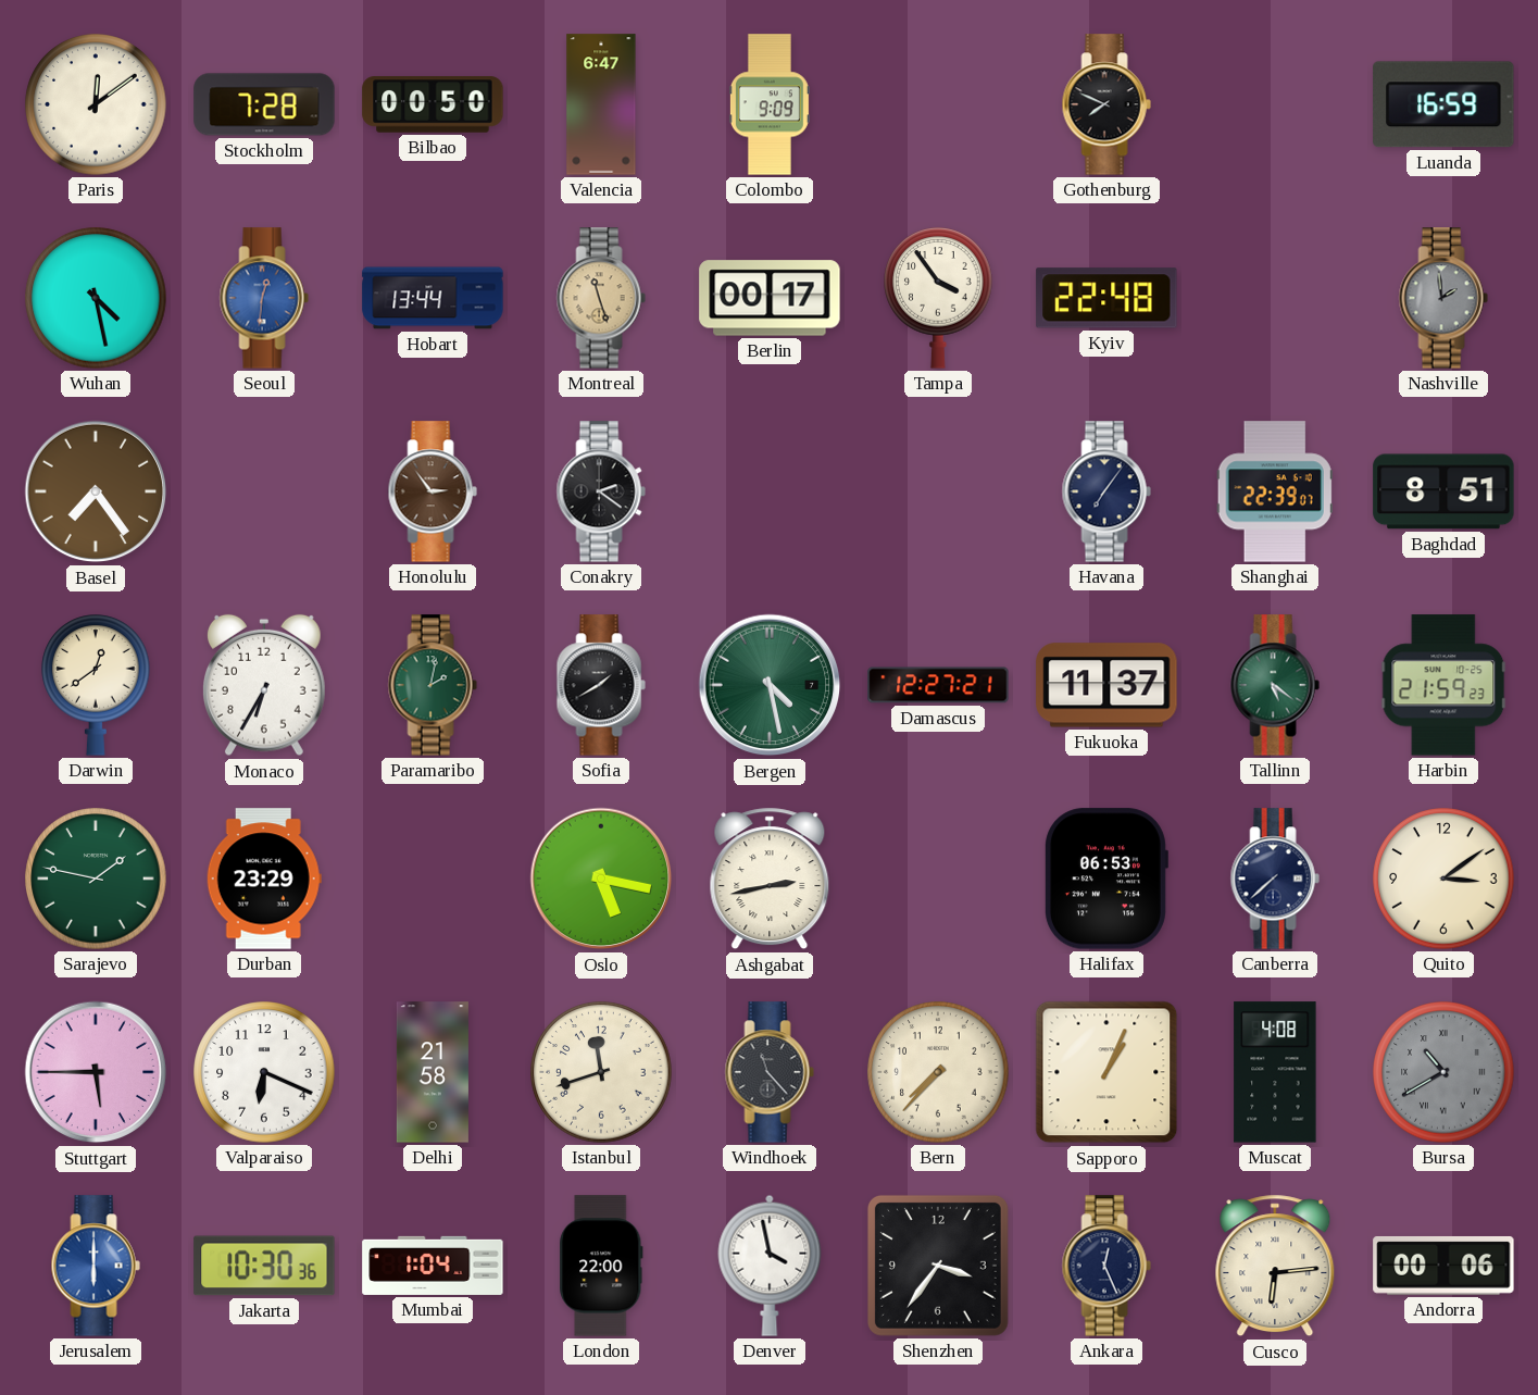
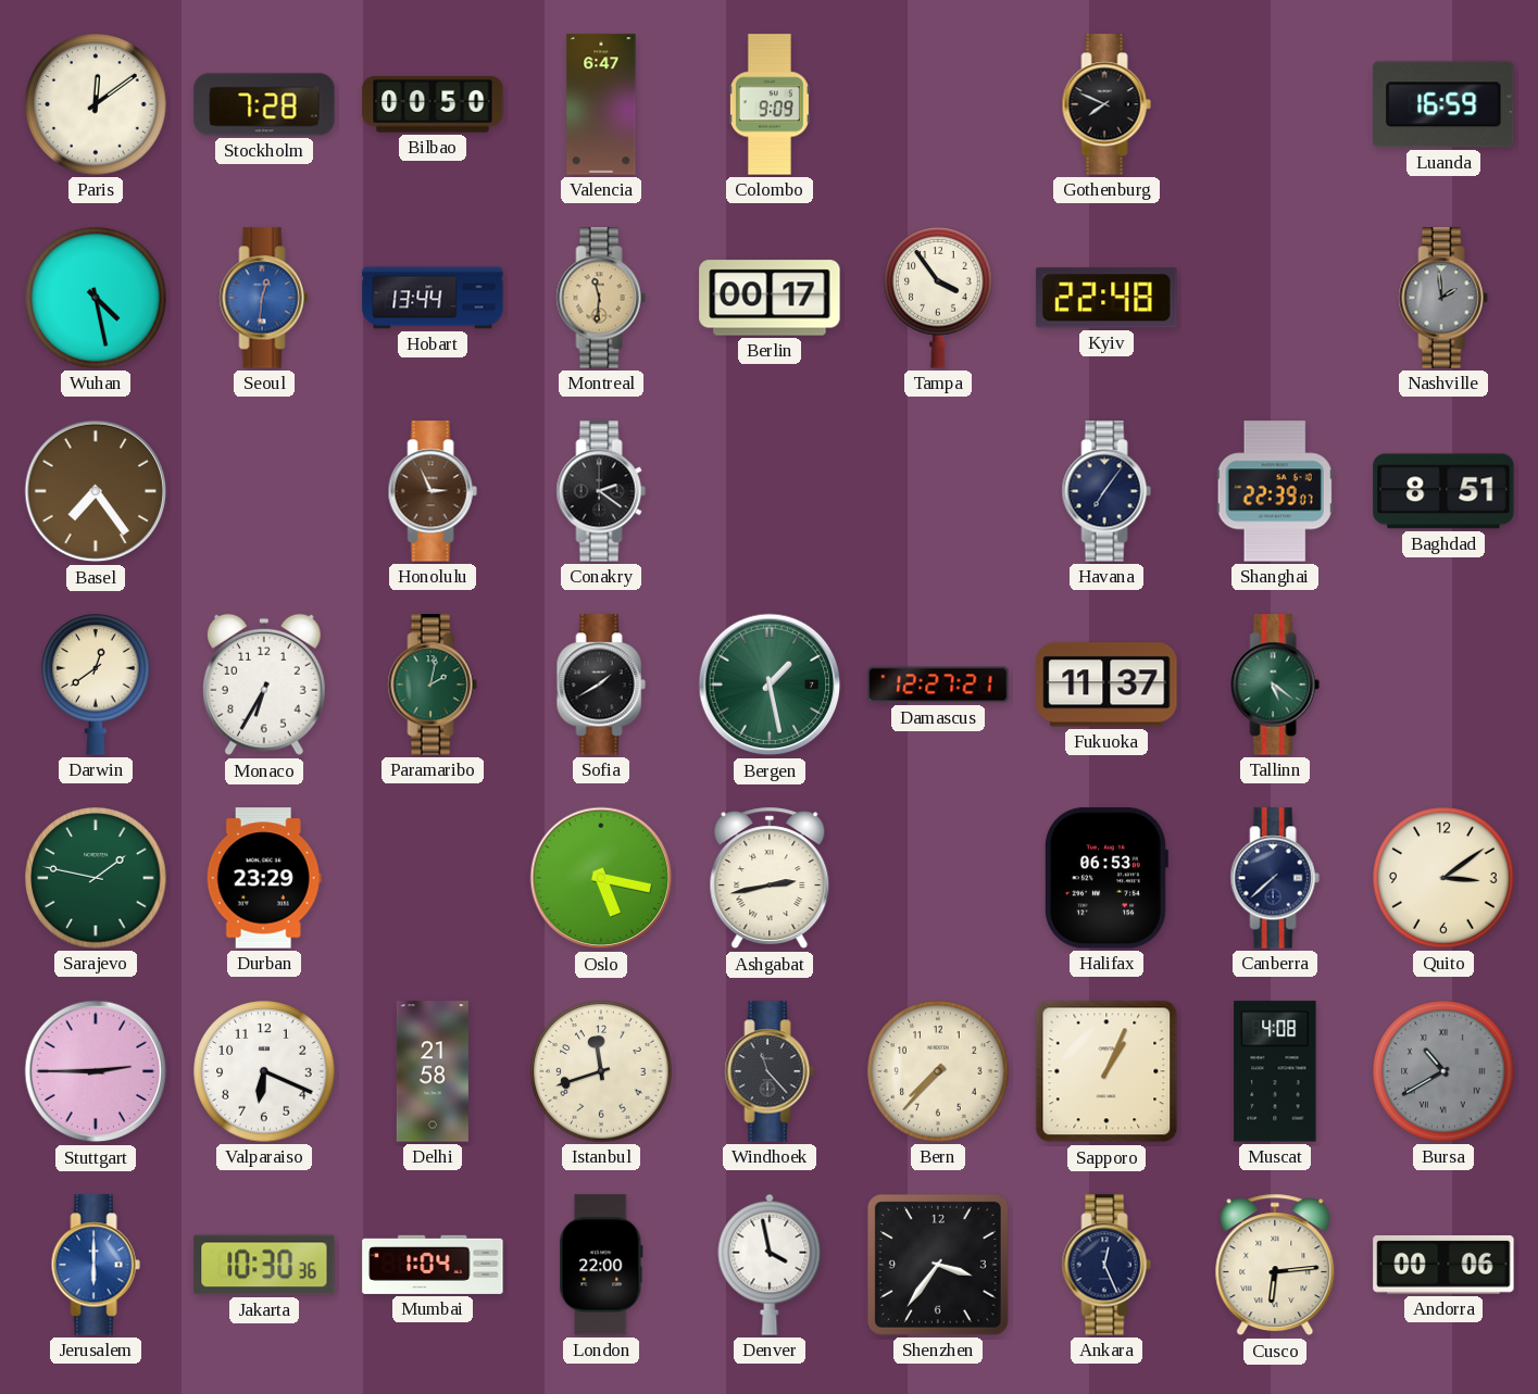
Montreal: 11:27 -> 11:31
Honolulu: 2:54 -> 2:56
Bergen: 4:28 -> 1:28
Harbin: 21:59 -> none
Stuttgart: 5:45 -> 2:45
